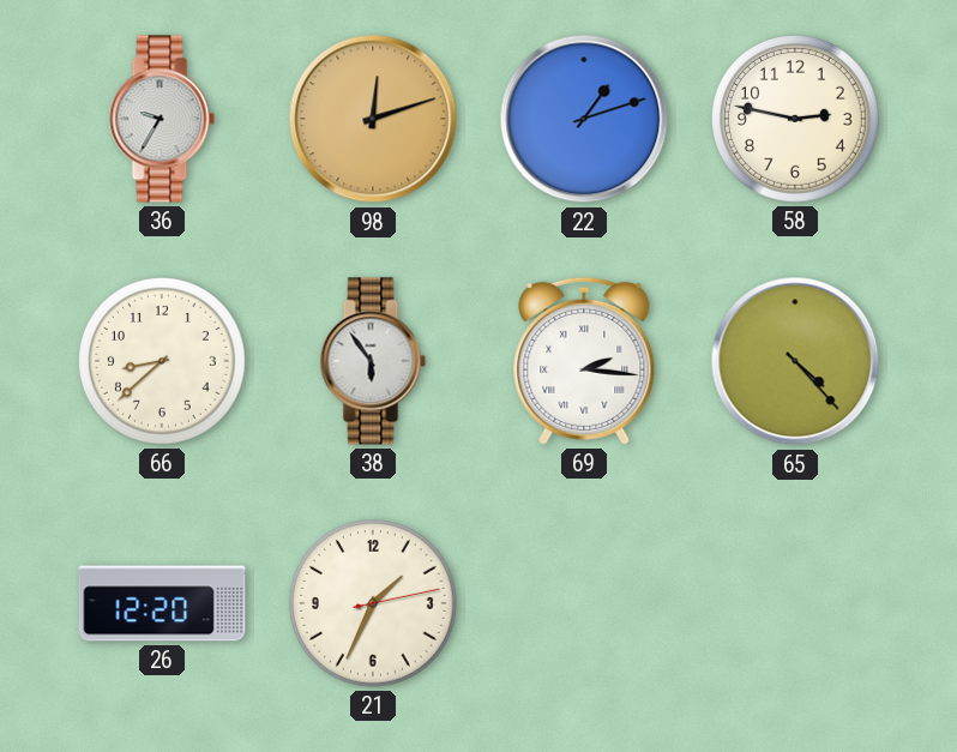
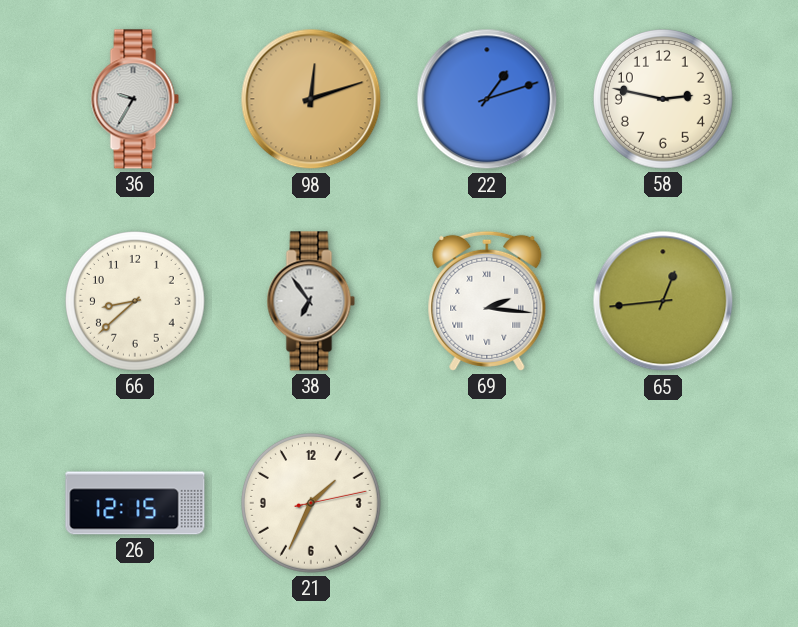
38: 5:54 -> 6:54
65: 4:23 -> 12:44
26: 12:20 -> 12:15
